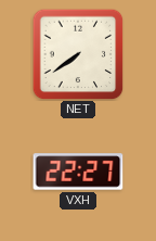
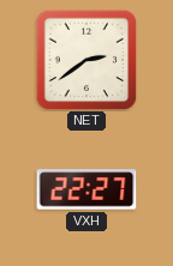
NET: 7:39 -> 2:39
